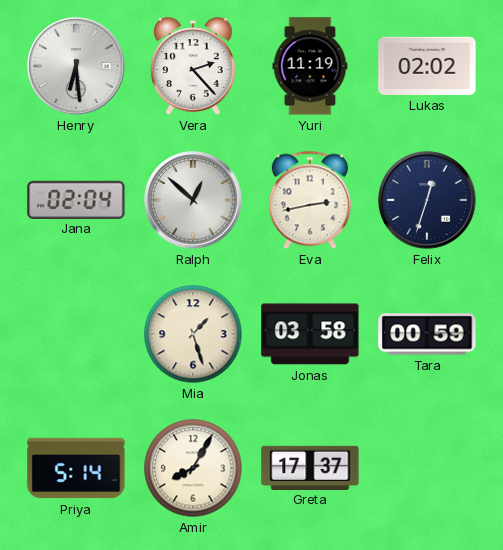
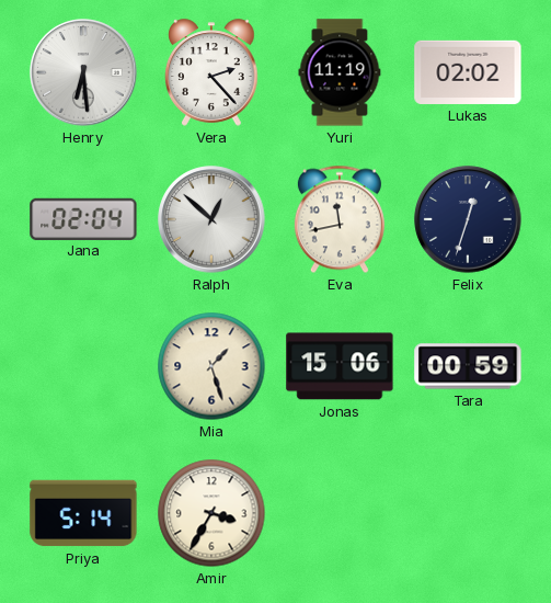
Eva: 2:43 -> 11:43
Jonas: 03:58 -> 15:06
Amir: 8:05 -> 3:35
Greta: 17:37 -> none
